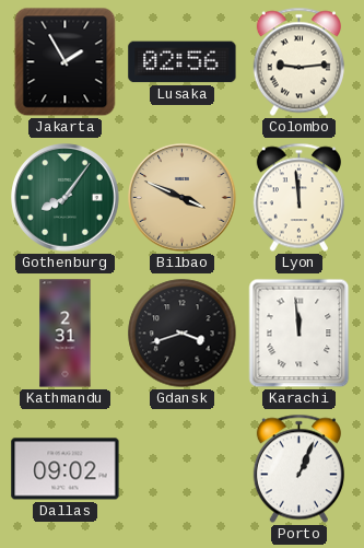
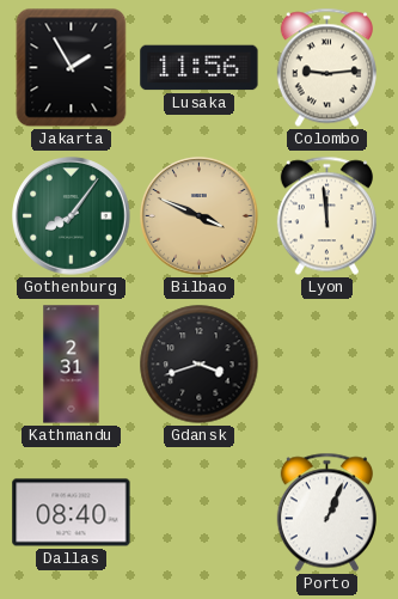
Lusaka: 02:56 -> 11:56
Karachi: 11:59 -> none
Dallas: 09:02 -> 08:40
